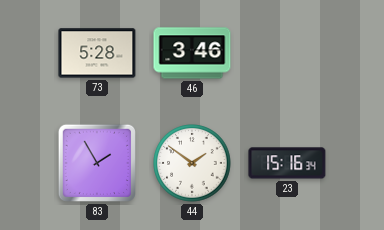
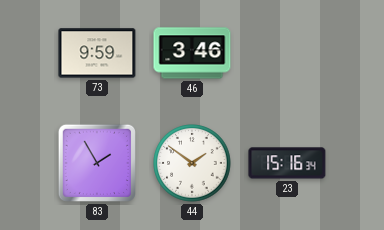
73: 5:28 -> 9:59
